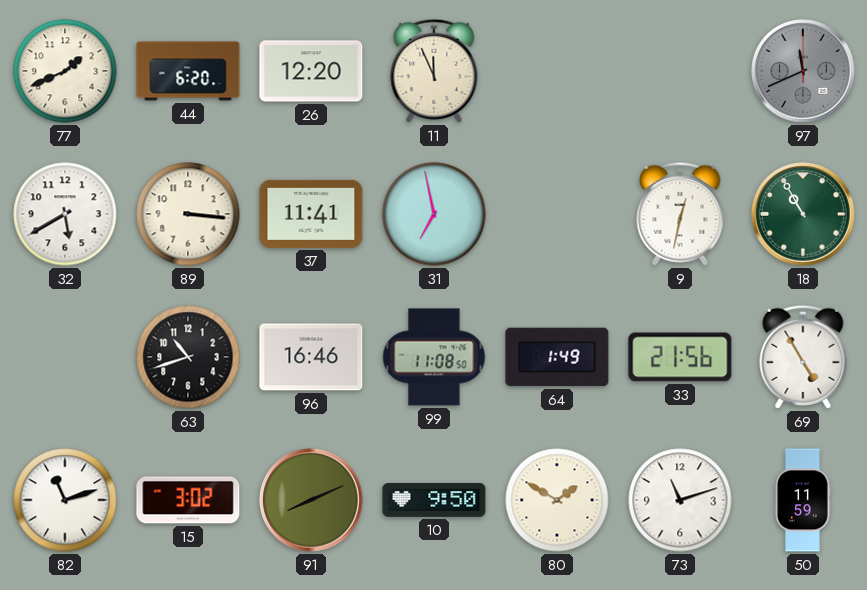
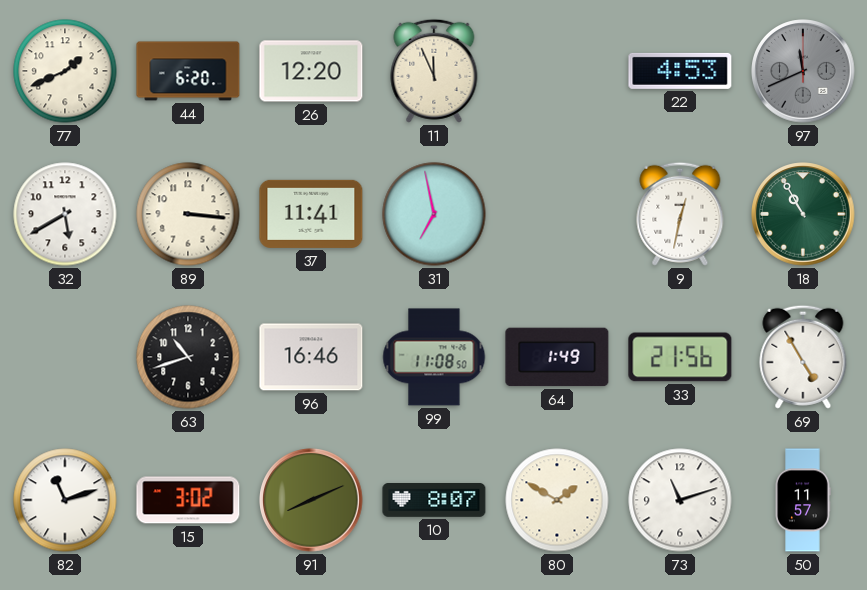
22: none -> 4:53
10: 9:50 -> 8:07
50: 11:59 -> 11:57
